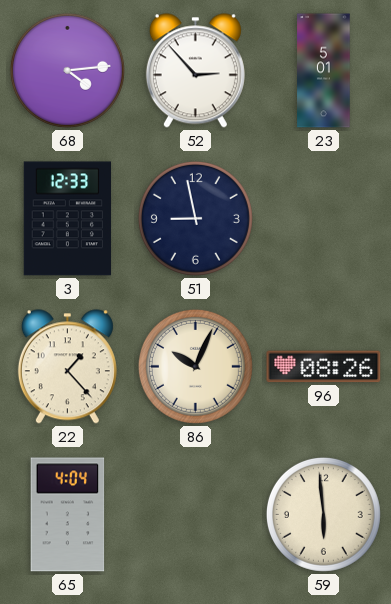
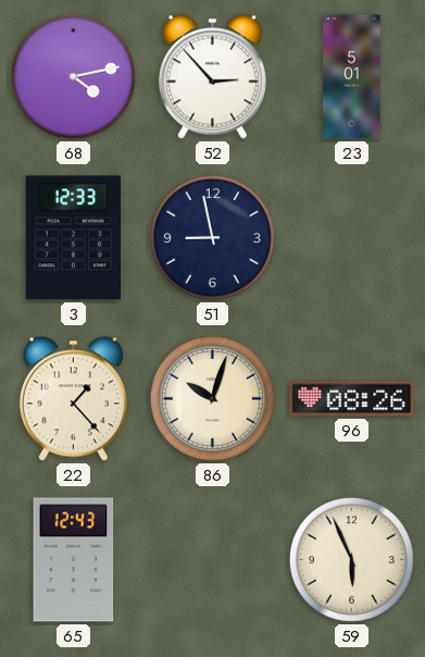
68: 4:14 -> 4:13
86: 10:04 -> 10:03
65: 4:04 -> 12:43
59: 5:59 -> 5:56
